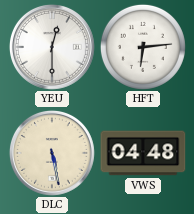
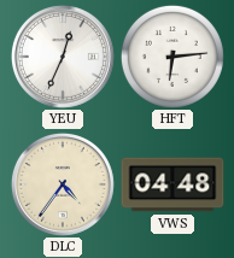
YEU: 12:30 -> 12:34
DLC: 5:28 -> 4:36
